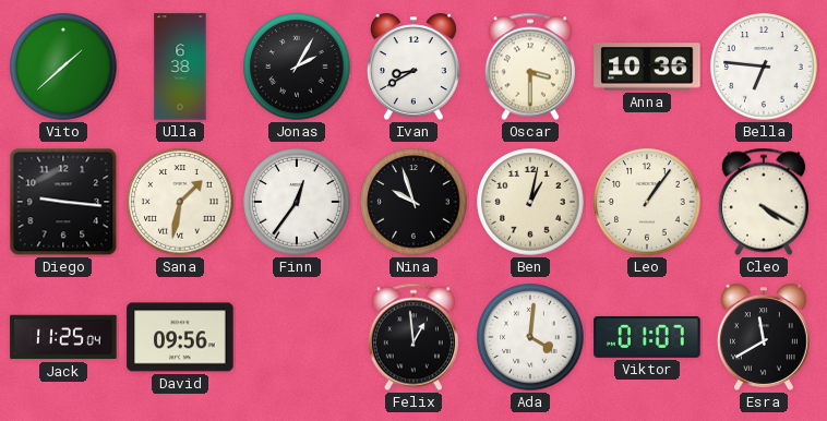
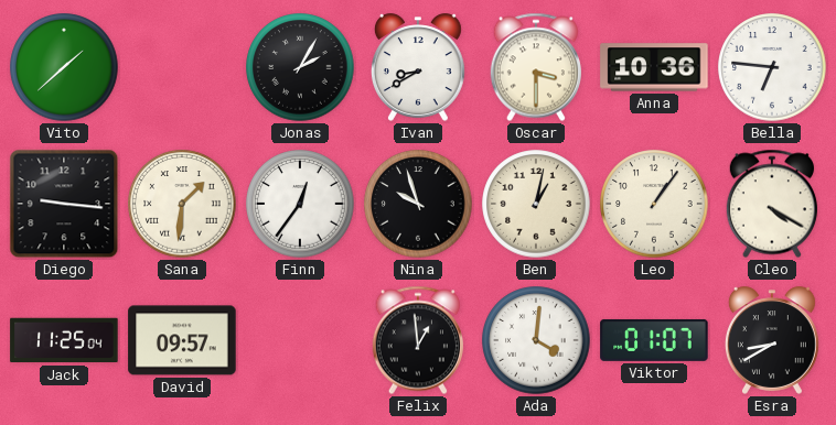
Ulla: 6:38 -> none
Sana: 1:32 -> 1:31
David: 09:56 -> 09:57
Esra: 11:40 -> 8:40
